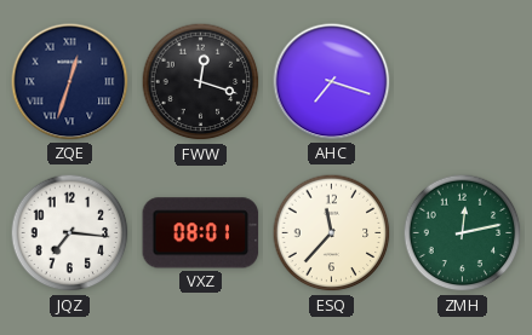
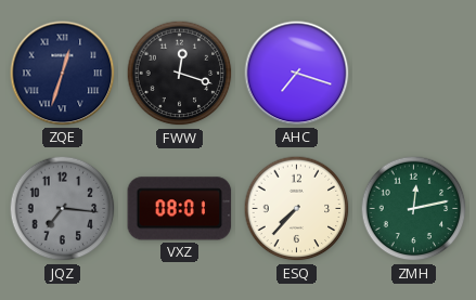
JQZ dial: white -> grey
ESQ: 11:37 -> 7:37
